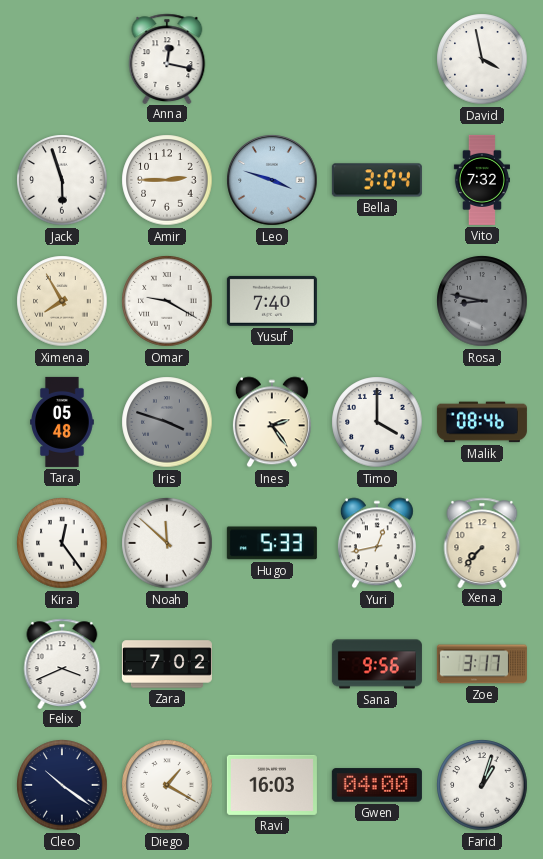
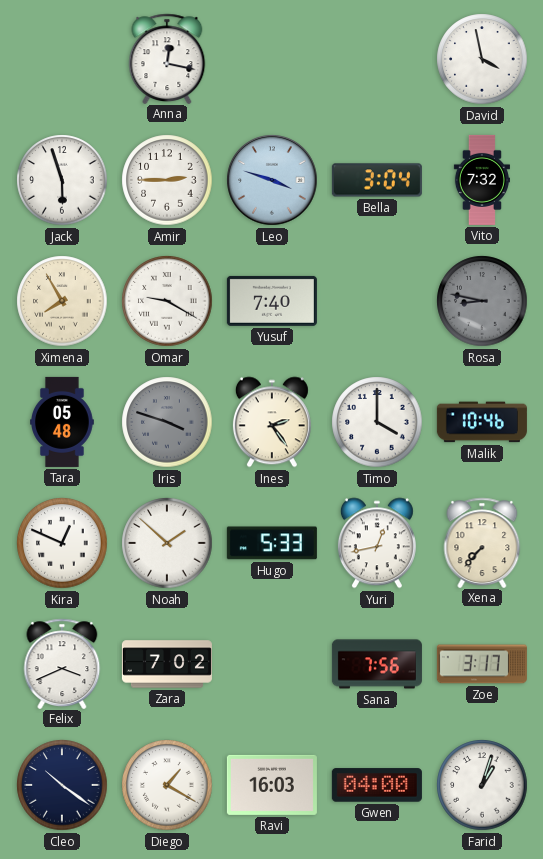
Malik: 08:46 -> 10:46
Kira: 12:24 -> 12:49
Noah: 11:52 -> 1:52
Sana: 9:56 -> 7:56
